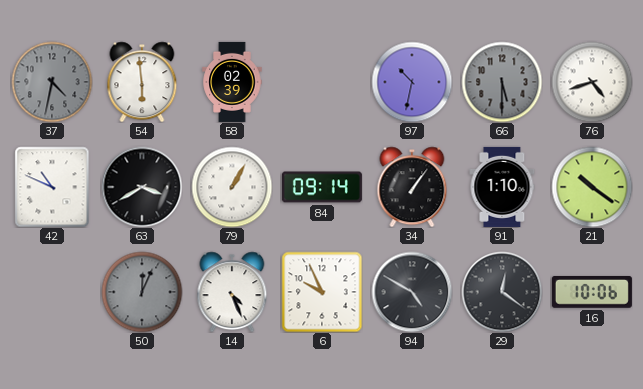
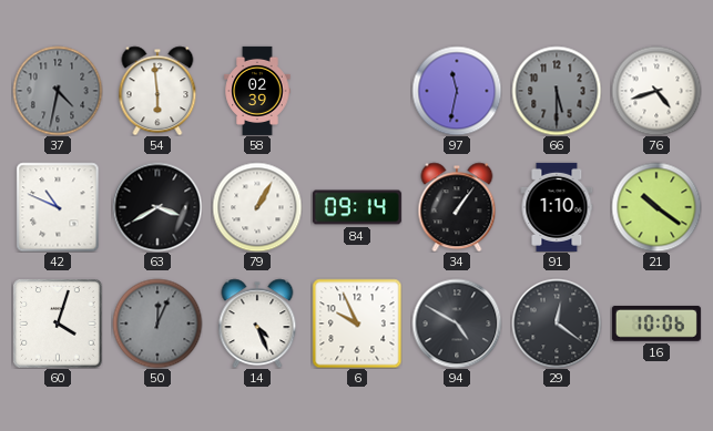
97: 10:32 -> 11:32
60: none -> 4:03
